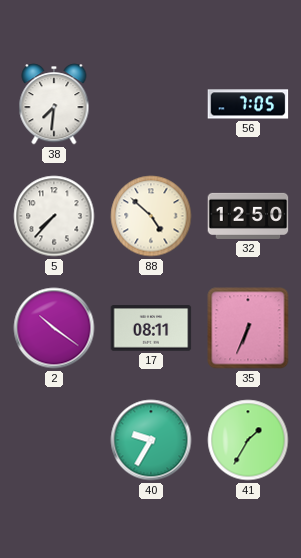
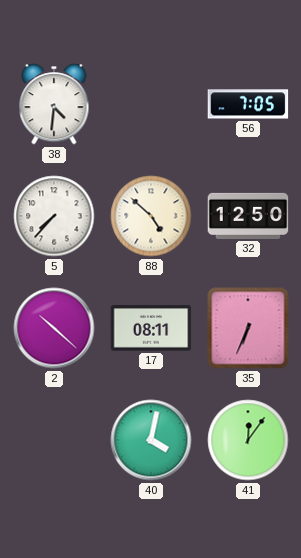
38: 7:31 -> 4:31
2: 10:21 -> 10:22
40: 9:35 -> 4:02
41: 1:35 -> 12:06
